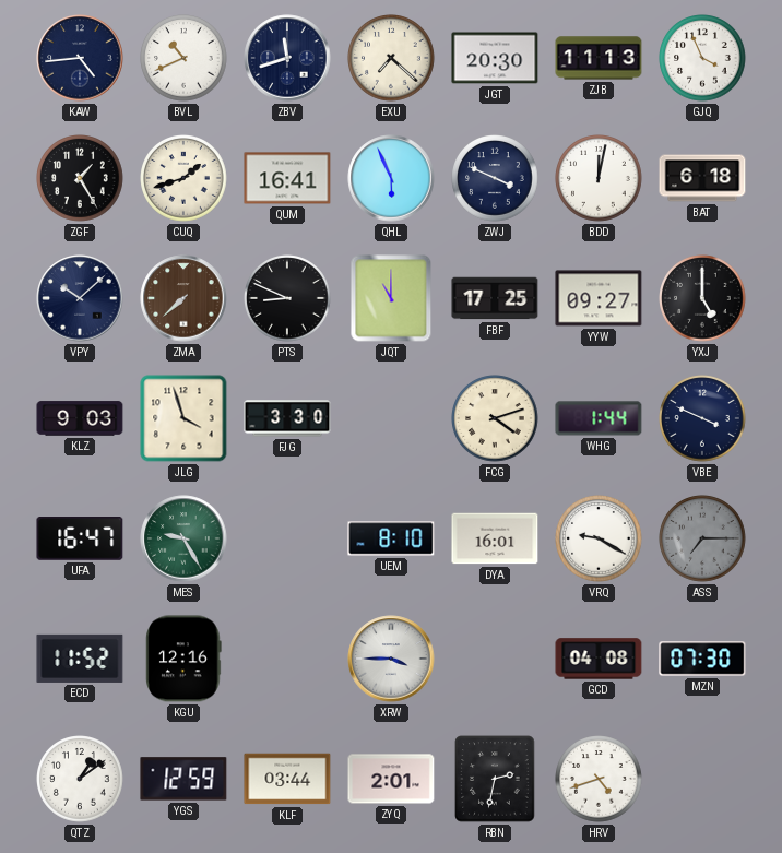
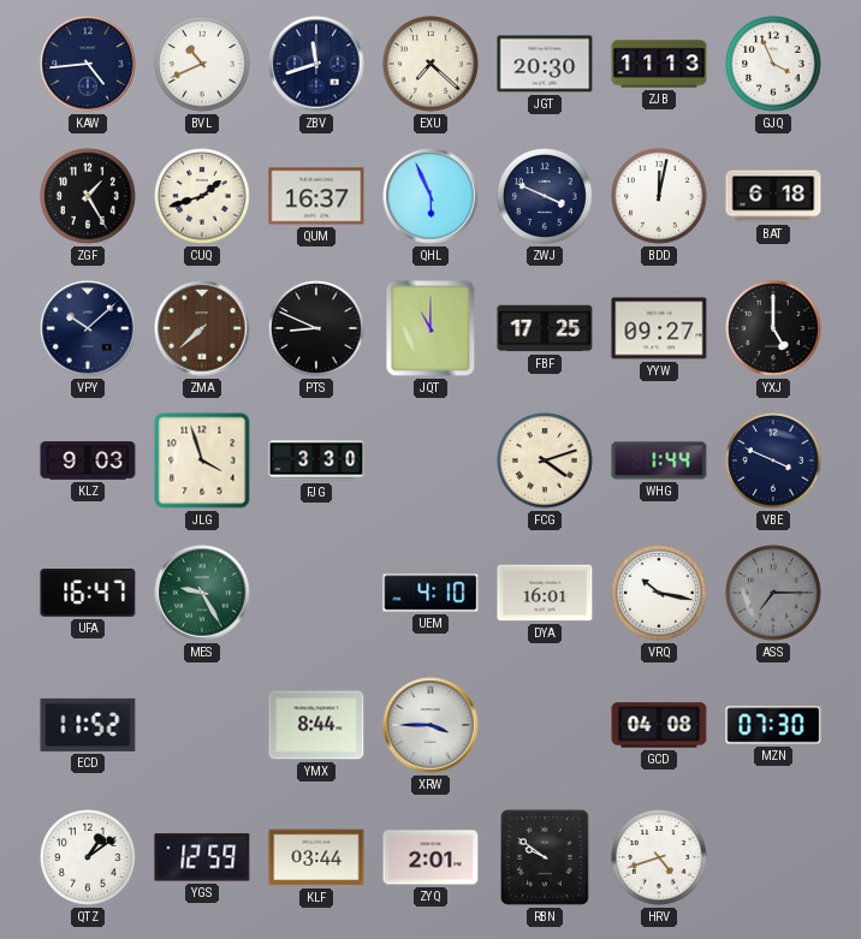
QUM: 16:41 -> 16:37
UEM: 8:10 -> 4:10
VRQ: 9:20 -> 10:17
KGU: 12:16 -> none
YMX: none -> 8:44
RBN: 2:32 -> 9:51
